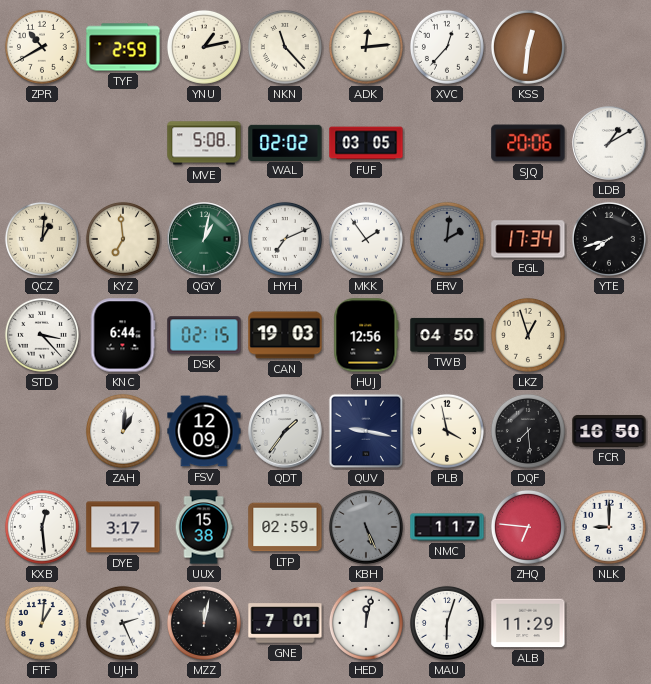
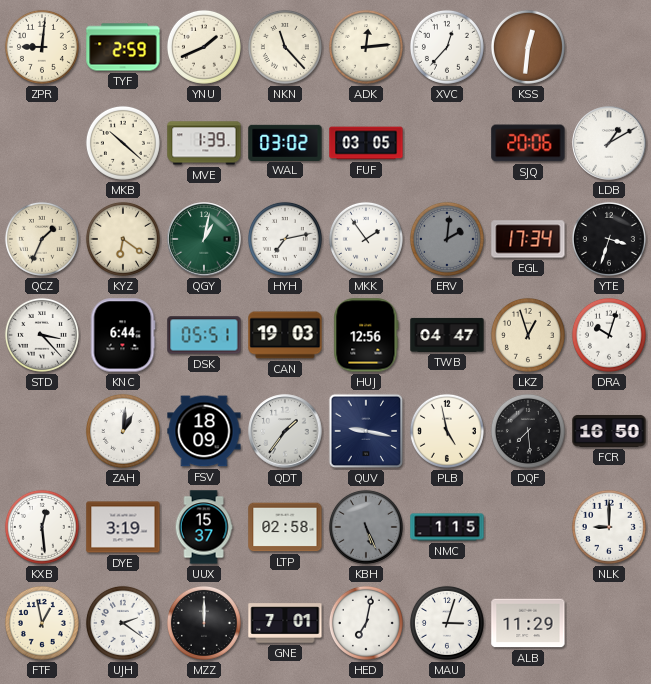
ZPR: 10:40 -> 9:01
YNU: 1:13 -> 1:41
MKB: none -> 10:22
MVE: 5:08 -> 1:39
WAL: 02:02 -> 03:02
QCZ: 1:01 -> 1:34
KYZ: 6:59 -> 6:21
HYH: 7:11 -> 7:13
YTE: 7:42 -> 3:33
DSK: 02:15 -> 05:51
TWB: 04:50 -> 04:47
DRA: none -> 10:03
FSV: 12:09 -> 18:09
PLB: 3:58 -> 4:58
DYE: 3:17 -> 3:19
UUX: 15:38 -> 15:37
LTP: 02:59 -> 02:58
NMC: 1:17 -> 1:15
ZHQ: 6:46 -> none
FTF: 1:01 -> 12:58
UJH: 2:26 -> 2:21
MZZ: 12:02 -> 12:00
HED: 12:02 -> 7:02
MAU: 6:03 -> 3:03
